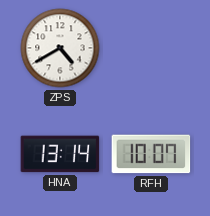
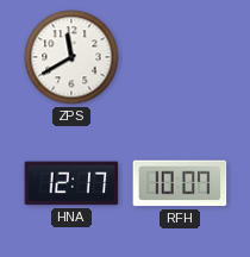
ZPS: 4:40 -> 11:40
HNA: 13:14 -> 12:17
